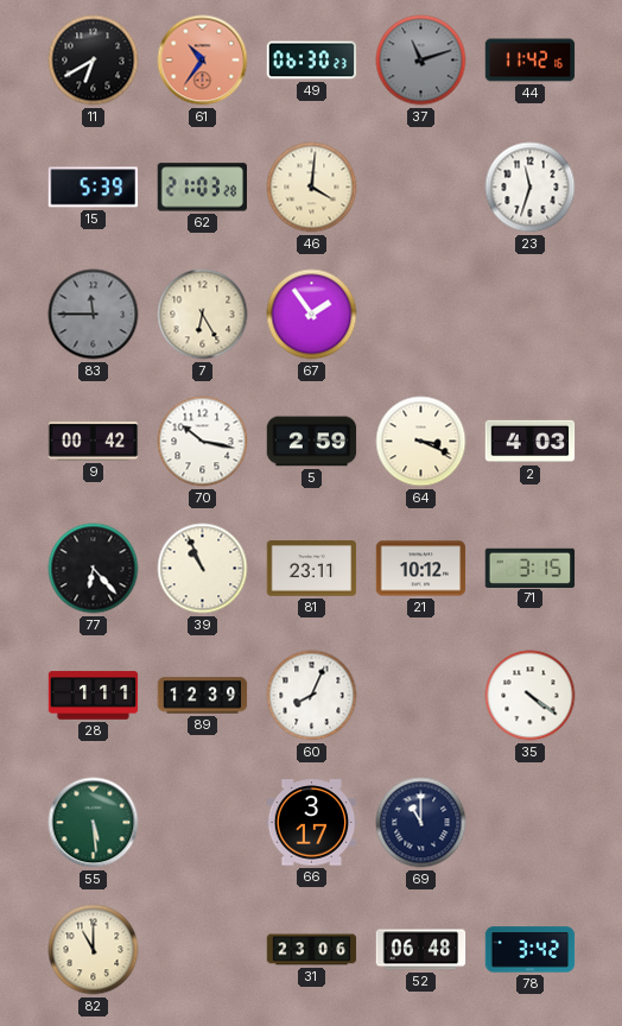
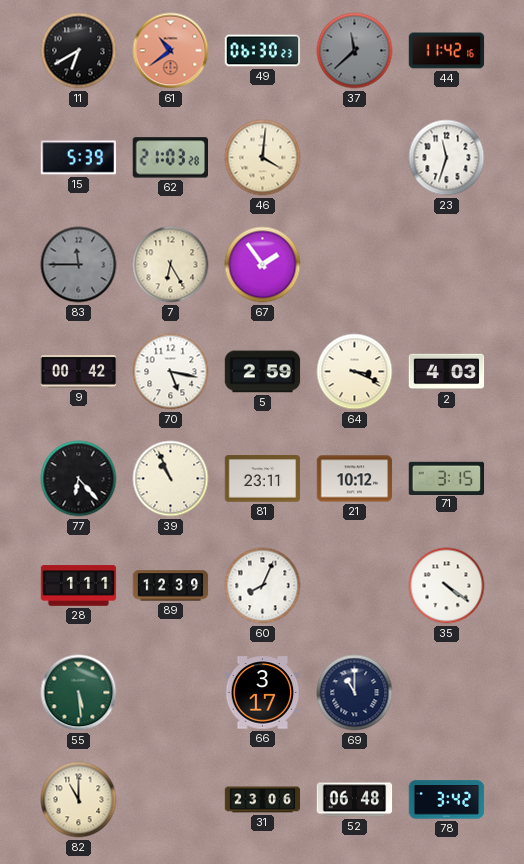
61: 10:36 -> 10:39
37: 11:12 -> 11:38
70: 10:17 -> 5:17
